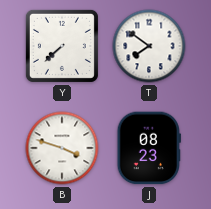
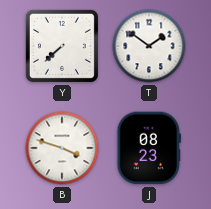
T: 7:51 -> 1:51
